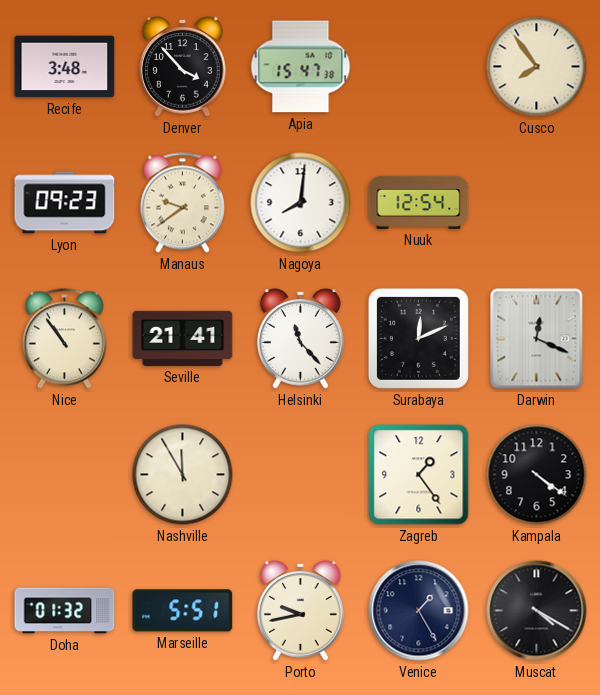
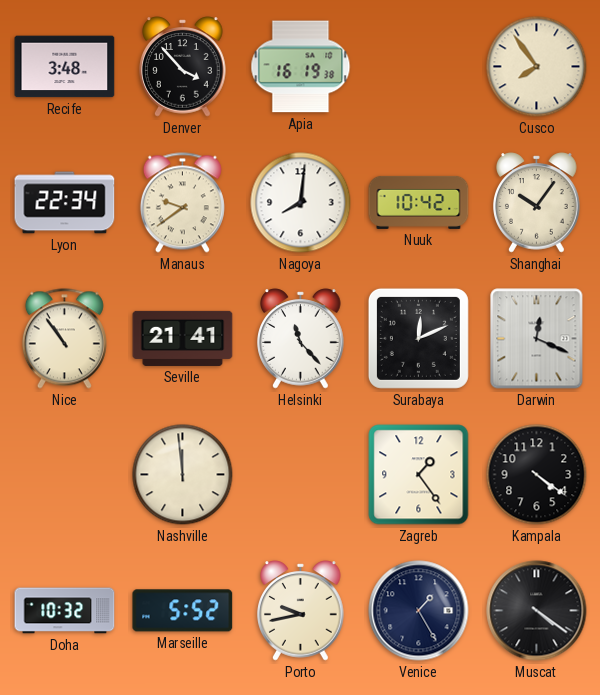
Apia: 15:47 -> 16:19
Lyon: 09:23 -> 22:34
Nuuk: 12:54 -> 10:42
Shanghai: none -> 10:06
Nashville: 11:55 -> 11:59
Doha: 01:32 -> 10:32
Marseille: 5:51 -> 5:52
Muscat: 4:20 -> 4:21
